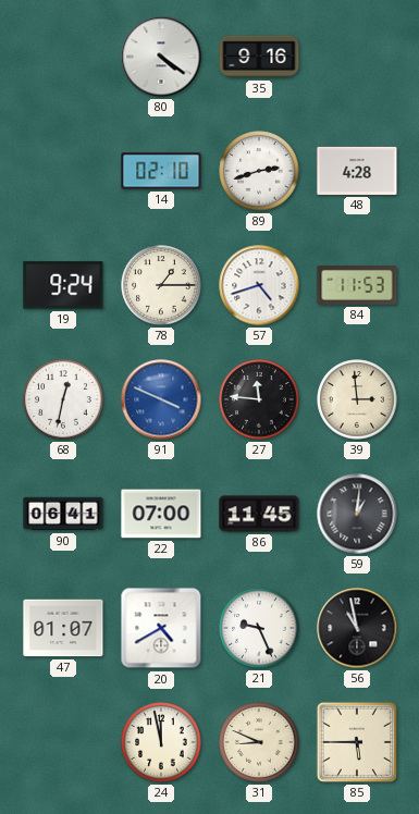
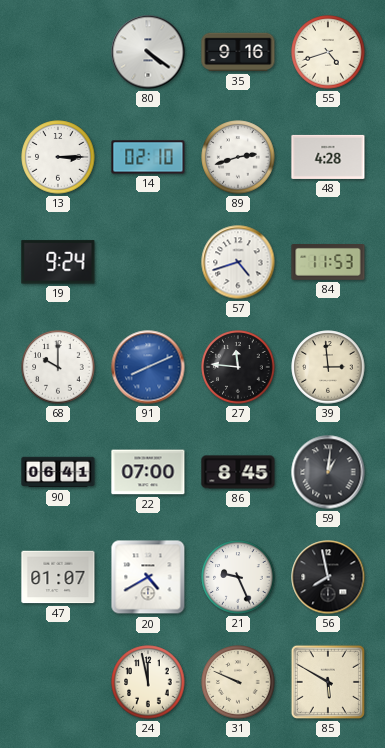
55: none -> 4:42
13: none -> 3:15
78: 1:15 -> none
68: 12:32 -> 10:00
91: 3:49 -> 8:11
86: 11:45 -> 8:45
56: 10:58 -> 7:58
31: 8:49 -> 9:49
85: 5:45 -> 5:50
